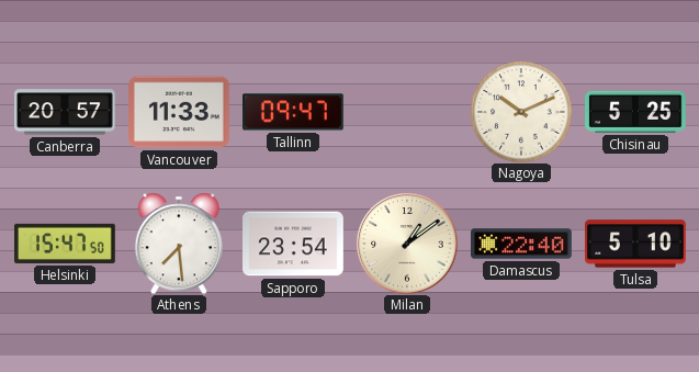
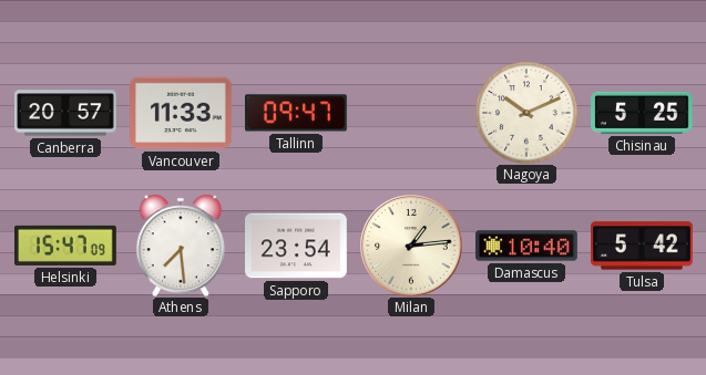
Helsinki: 15:47:50 -> 15:47:09
Milan: 1:09 -> 1:14
Damascus: 22:40 -> 10:40
Tulsa: 5:10 -> 5:42
